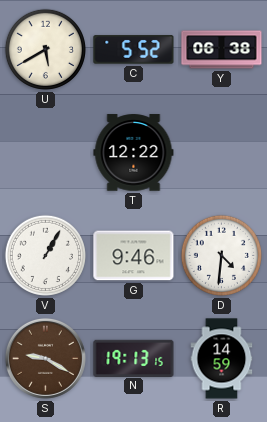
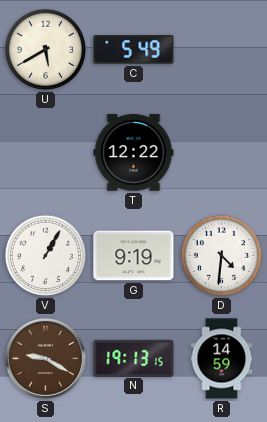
C: 5:52 -> 5:49
Y: 06:38 -> none
G: 9:46 -> 9:19
